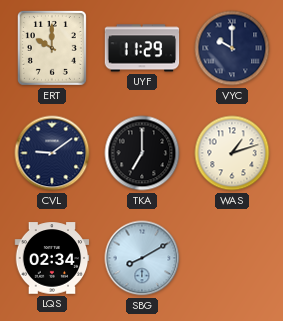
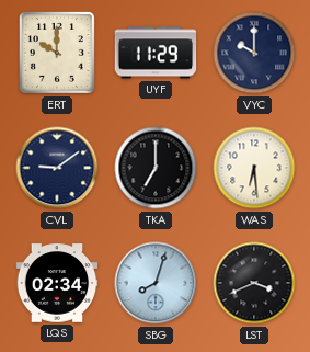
WAS: 1:12 -> 6:29
SBG: 8:10 -> 8:03
LST: none -> 3:41
